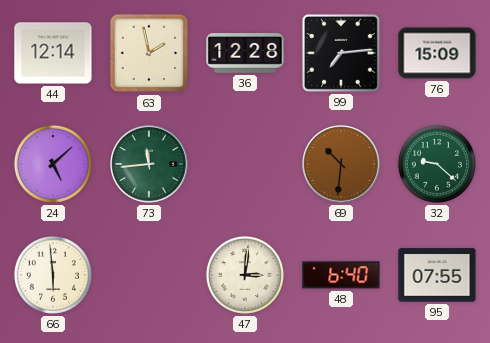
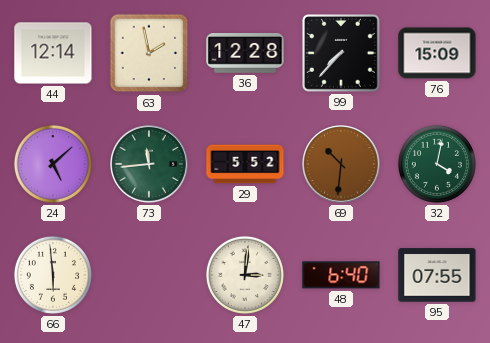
99: 7:14 -> 7:37
29: none -> 5:52
32: 9:22 -> 4:02
